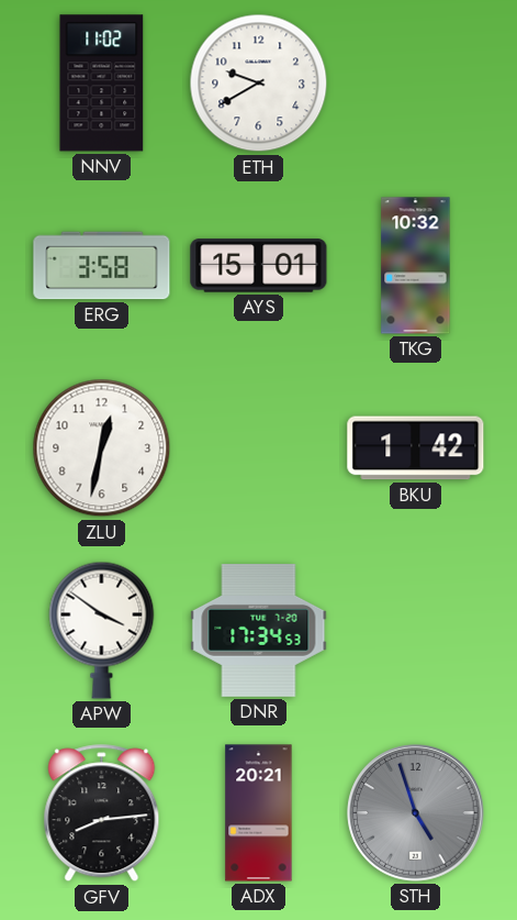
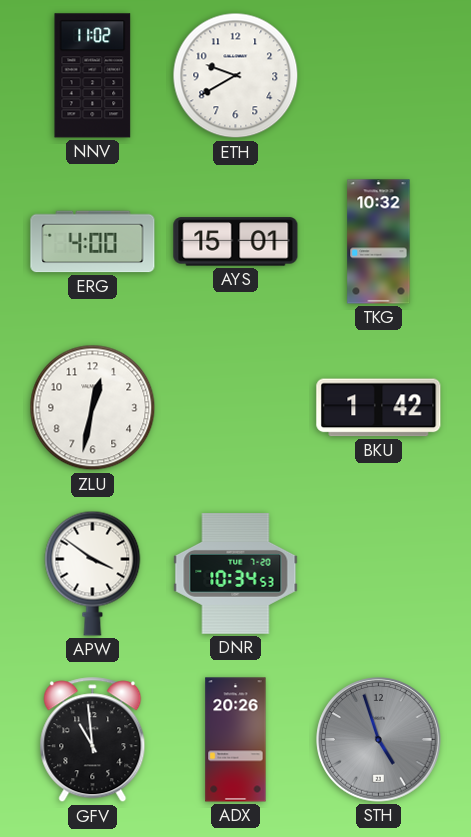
ERG: 3:58 -> 4:00
DNR: 17:34 -> 10:34
GFV: 8:14 -> 10:59
ADX: 20:21 -> 20:26
